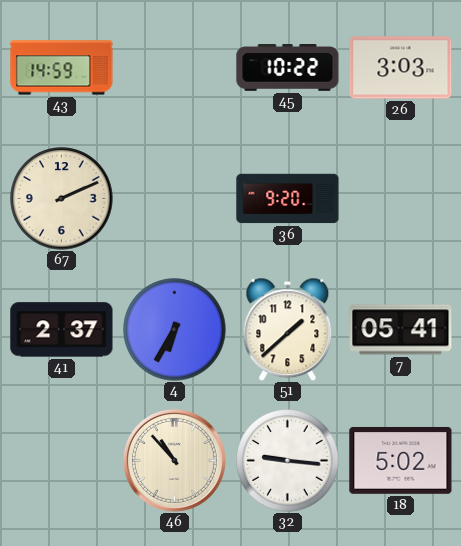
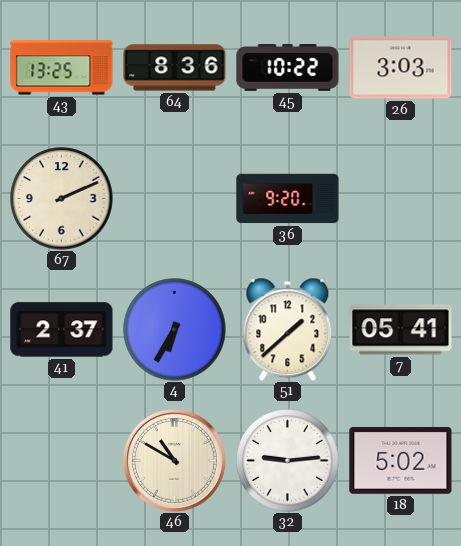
43: 14:59 -> 13:25
64: none -> 8:36
46: 10:53 -> 10:50
32: 9:16 -> 9:14
